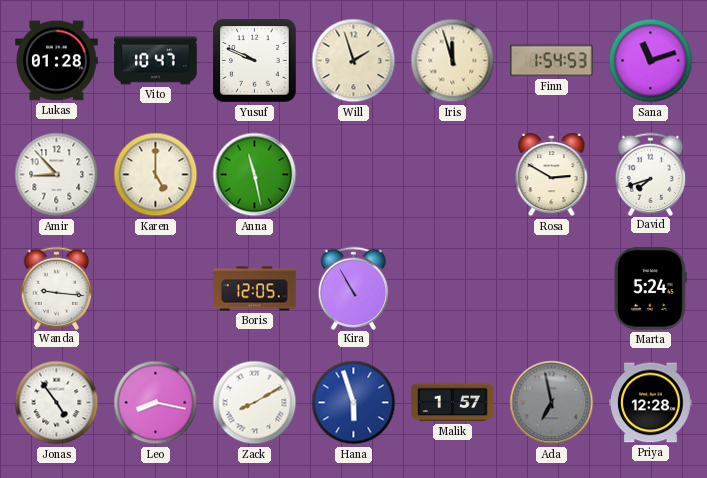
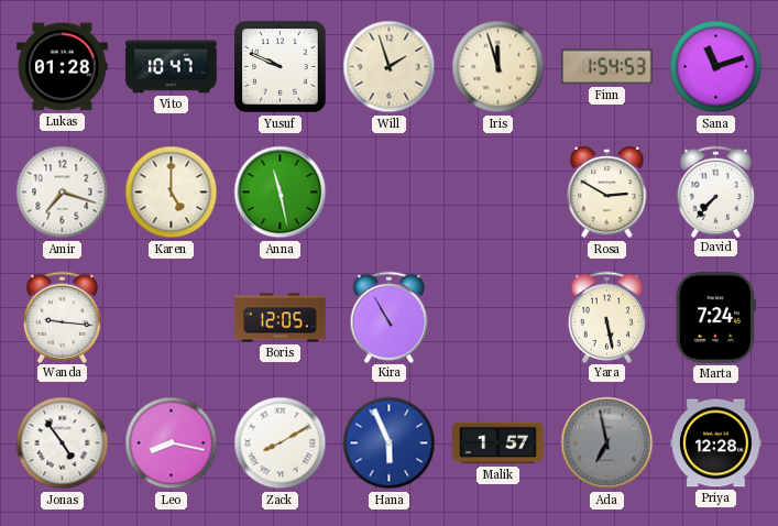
Amir: 8:53 -> 7:18
David: 7:42 -> 7:37
Yara: none -> 5:28
Marta: 5:24 -> 7:24
Hana: 5:57 -> 5:56
